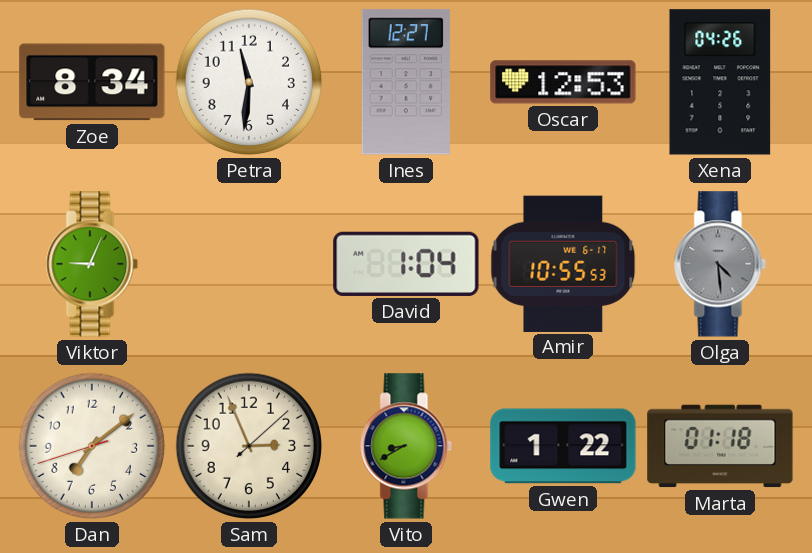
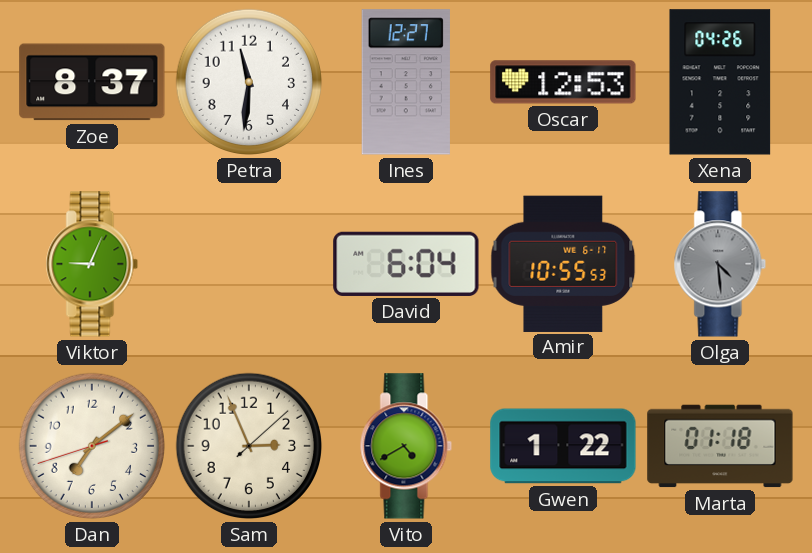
Zoe: 8:34 -> 8:37
David: 1:04 -> 6:04
Vito: 8:40 -> 4:40
